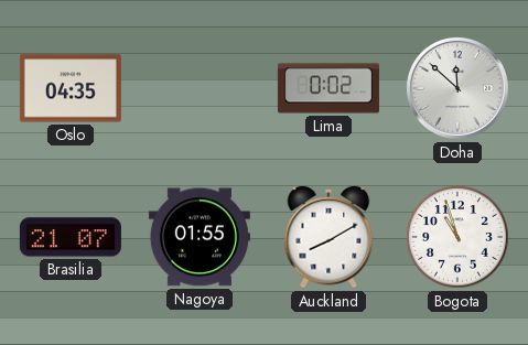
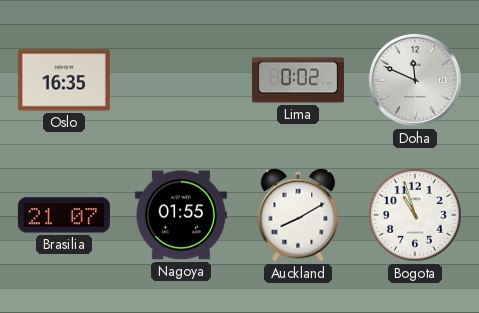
Oslo: 04:35 -> 16:35
Doha: 11:52 -> 11:49
